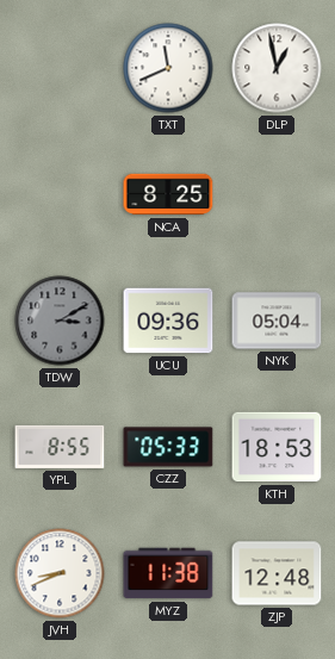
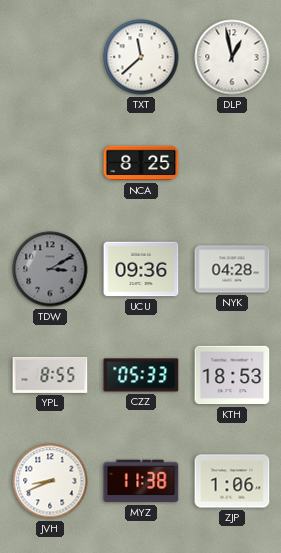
TXT: 11:41 -> 11:38
NYK: 05:04 -> 04:28
ZJP: 12:48 -> 1:06
